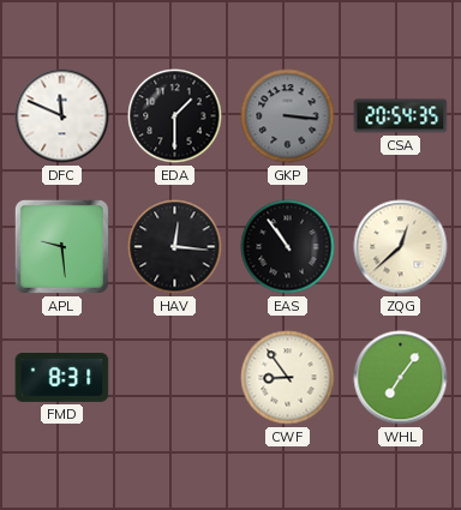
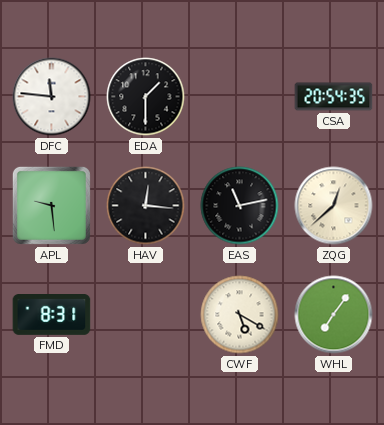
DFC: 11:49 -> 11:46
GKP: 3:16 -> none
EAS: 10:54 -> 11:13
CWF: 8:54 -> 5:20
